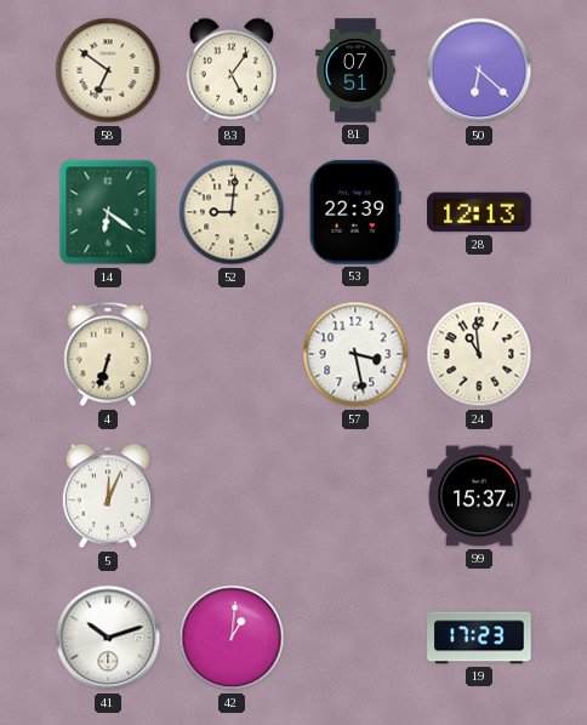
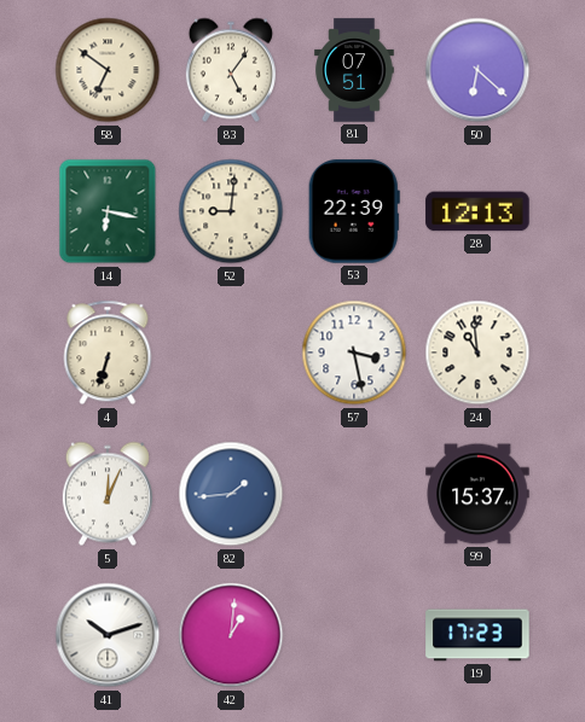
14: 6:21 -> 6:17
82: none -> 1:44
